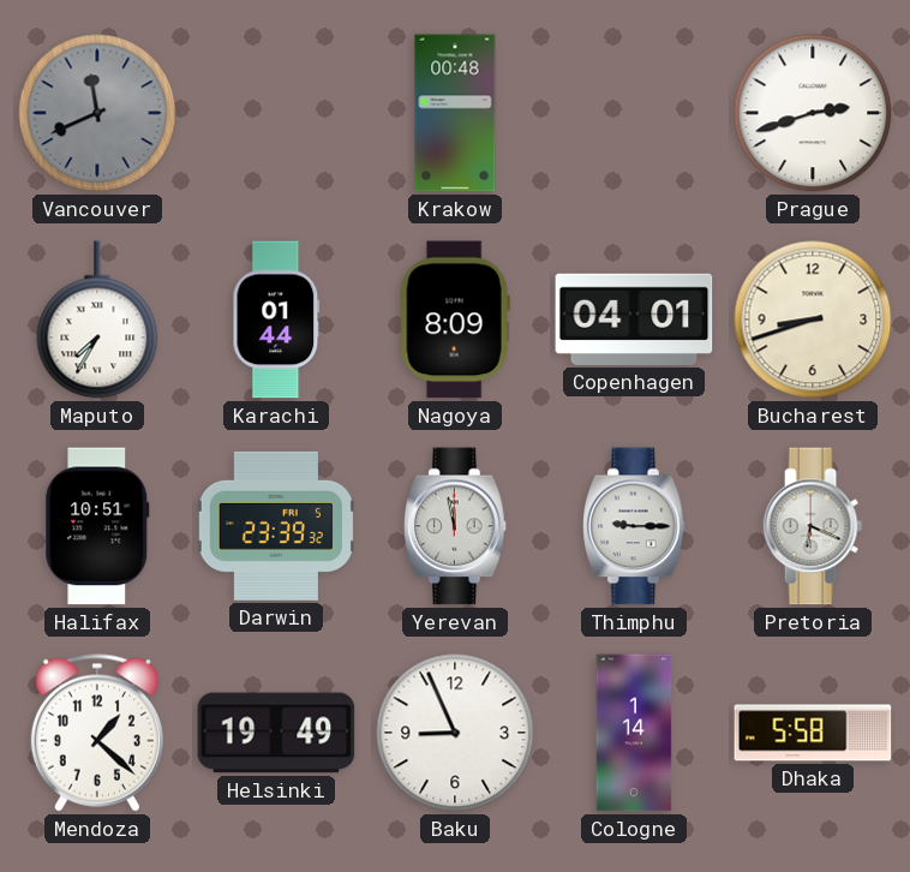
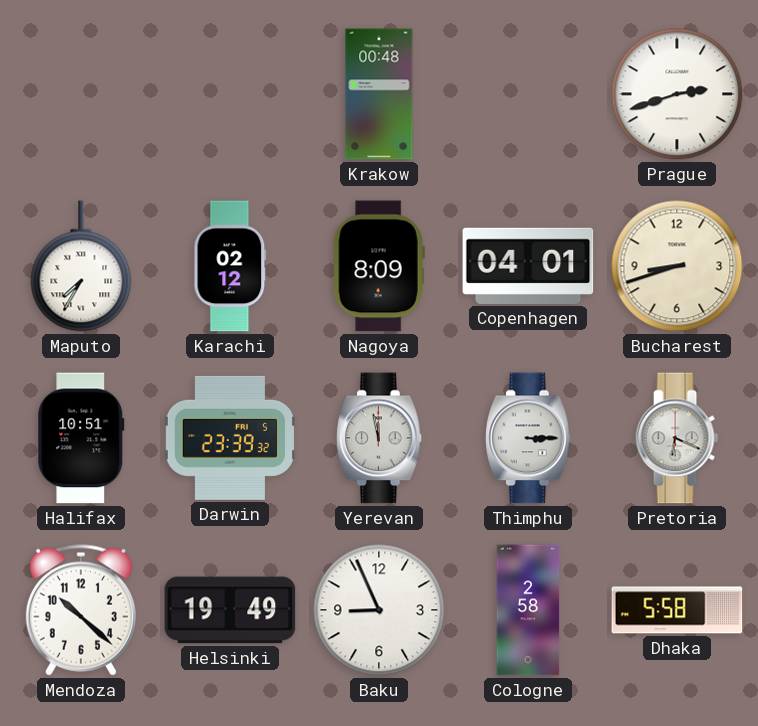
Vancouver: 11:41 -> none
Karachi: 01:44 -> 02:12
Thimphu: 9:15 -> 3:15
Mendoza: 1:22 -> 10:22
Cologne: 1:14 -> 2:58
